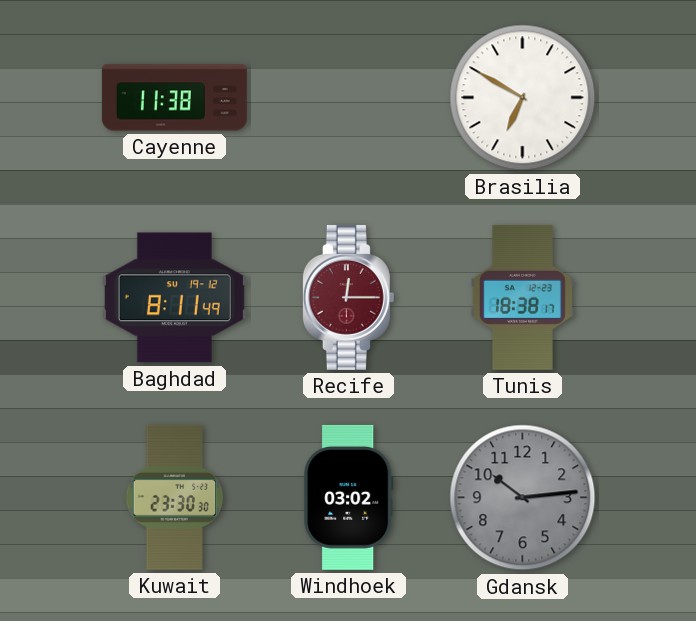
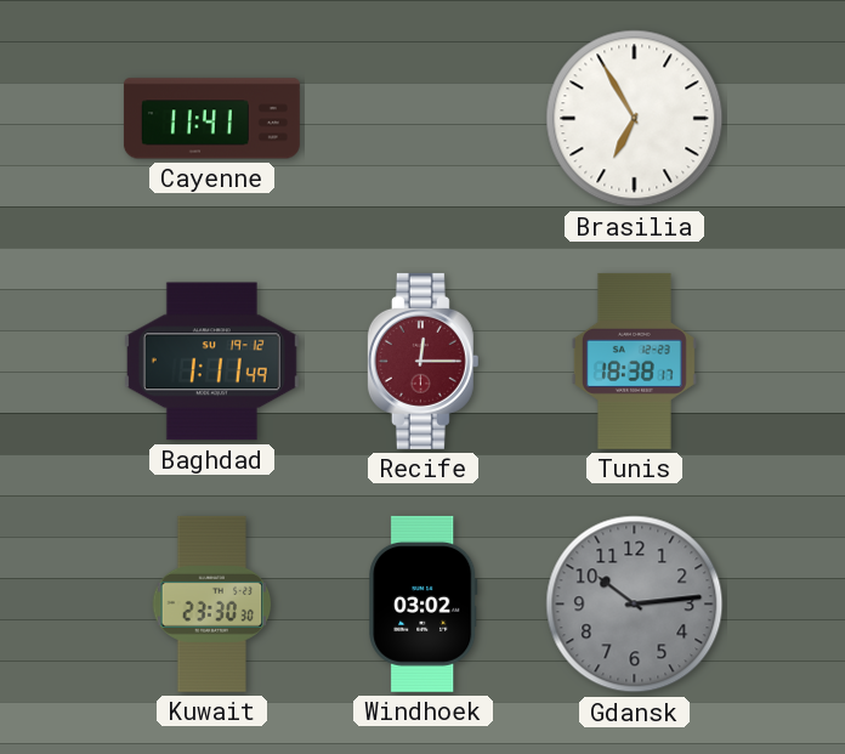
Cayenne: 11:38 -> 11:41
Brasilia: 6:50 -> 6:55
Baghdad: 8:11 -> 1:11
